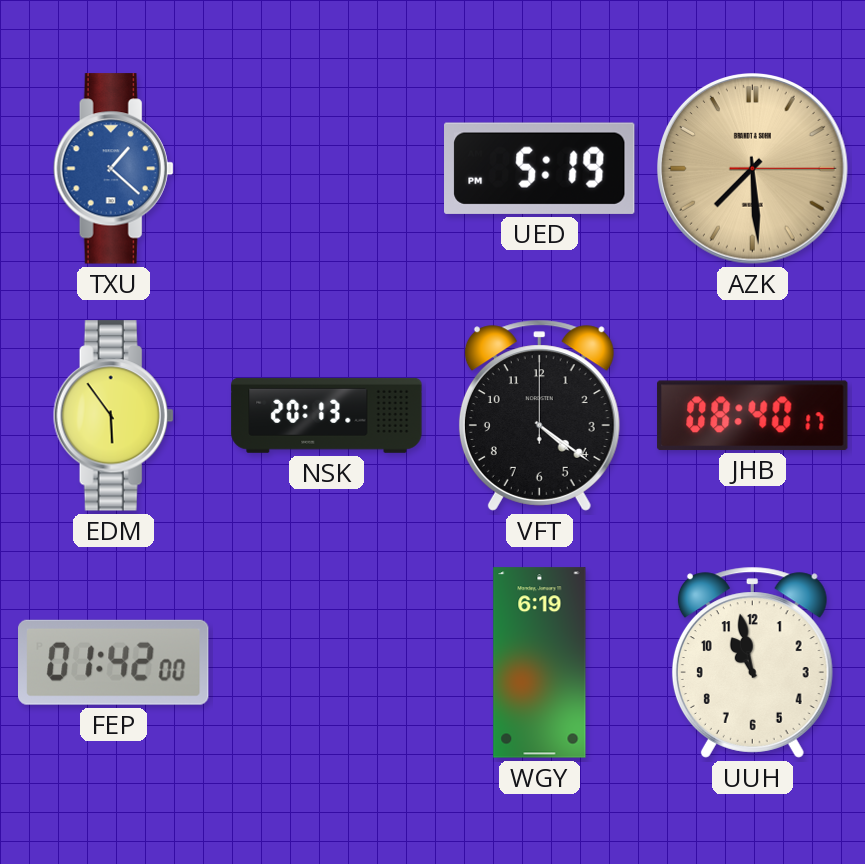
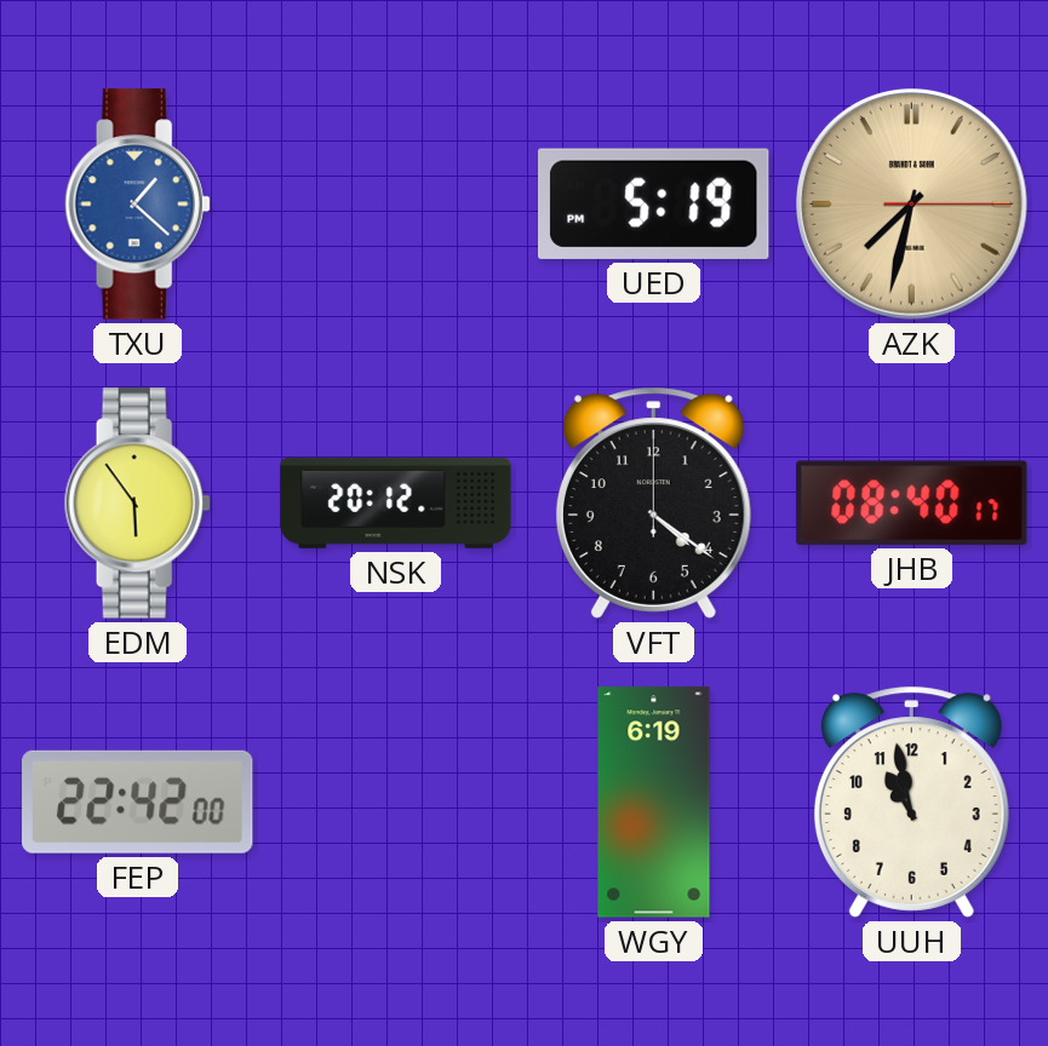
AZK: 7:29 -> 7:32
NSK: 20:13 -> 20:12
FEP: 01:42 -> 22:42
